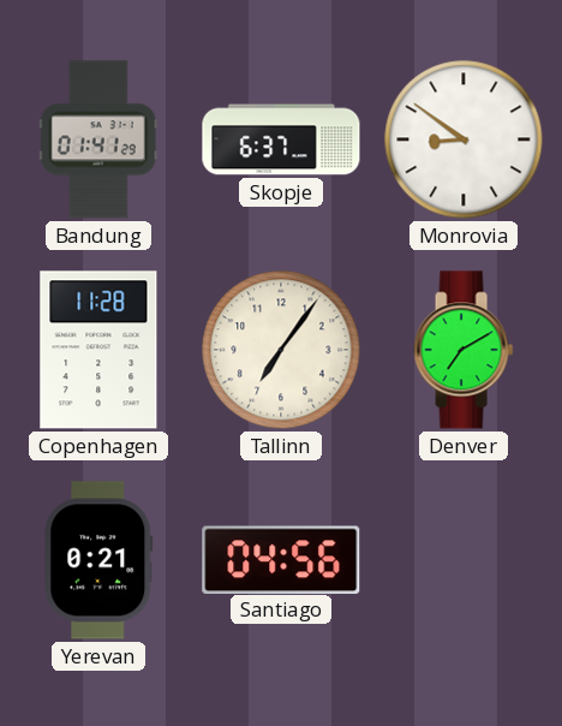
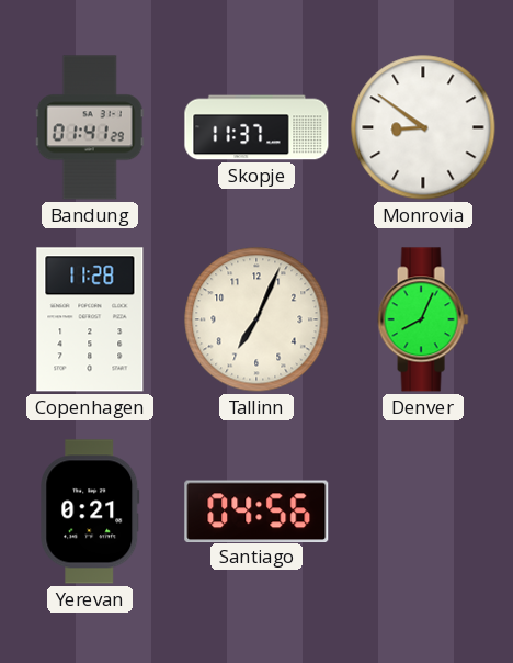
Skopje: 6:37 -> 11:37
Tallinn: 7:06 -> 7:04
Denver: 7:10 -> 8:04
